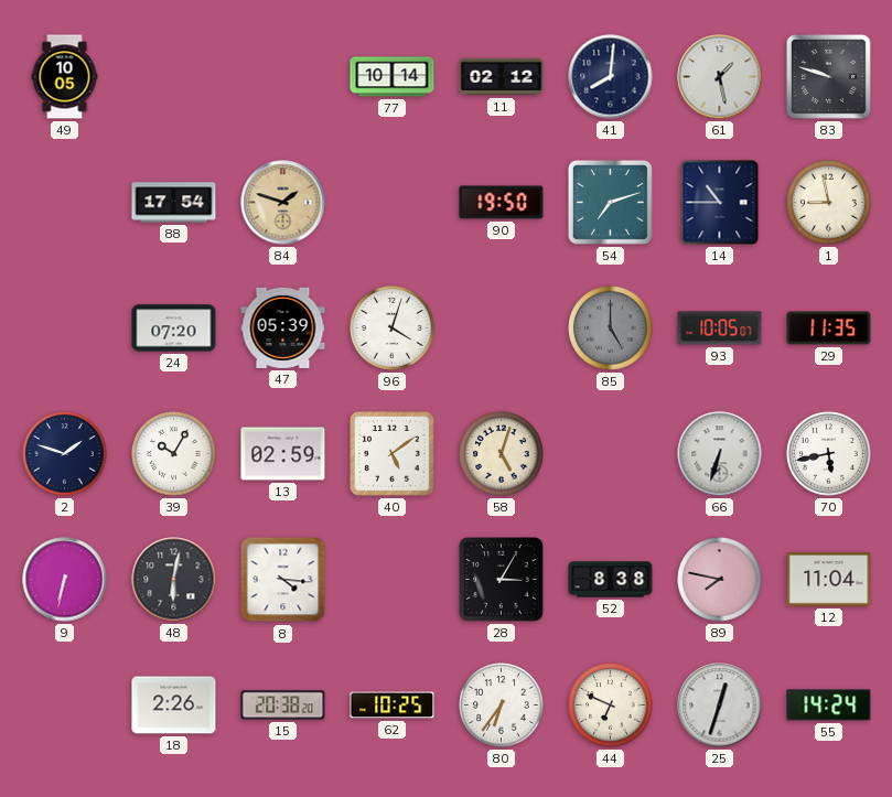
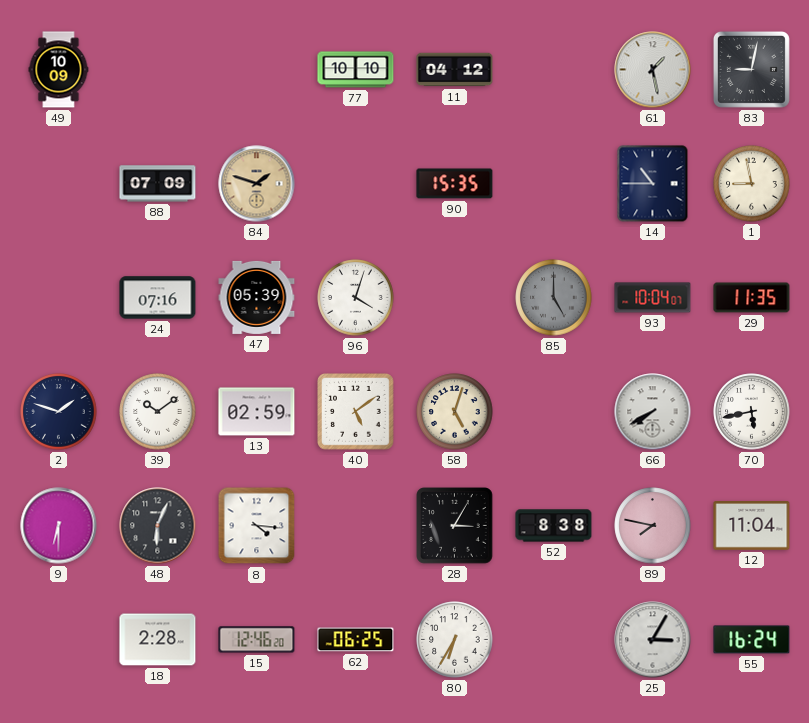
49: 10:05 -> 10:09
77: 10:14 -> 10:10
11: 02:12 -> 04:12
41: 8:01 -> none
83: 9:48 -> 9:02
88: 17:54 -> 07:09
90: 19:50 -> 15:35
54: 7:12 -> none
24: 07:20 -> 07:16
93: 10:05 -> 10:04
39: 10:05 -> 10:09
66: 6:33 -> 7:40
9: 6:32 -> 6:30
48: 6:02 -> 6:04
18: 2:26 -> 2:28
15: 20:38 -> 12:46
62: 10:25 -> 06:25
80: 6:36 -> 6:35
44: 6:49 -> none
25: 12:33 -> 3:05
55: 14:24 -> 16:24
